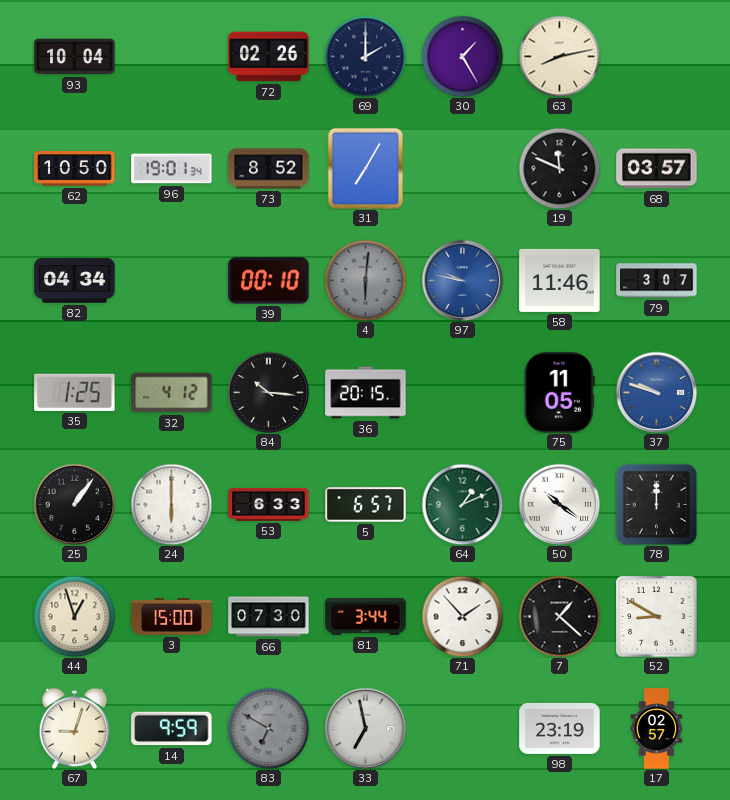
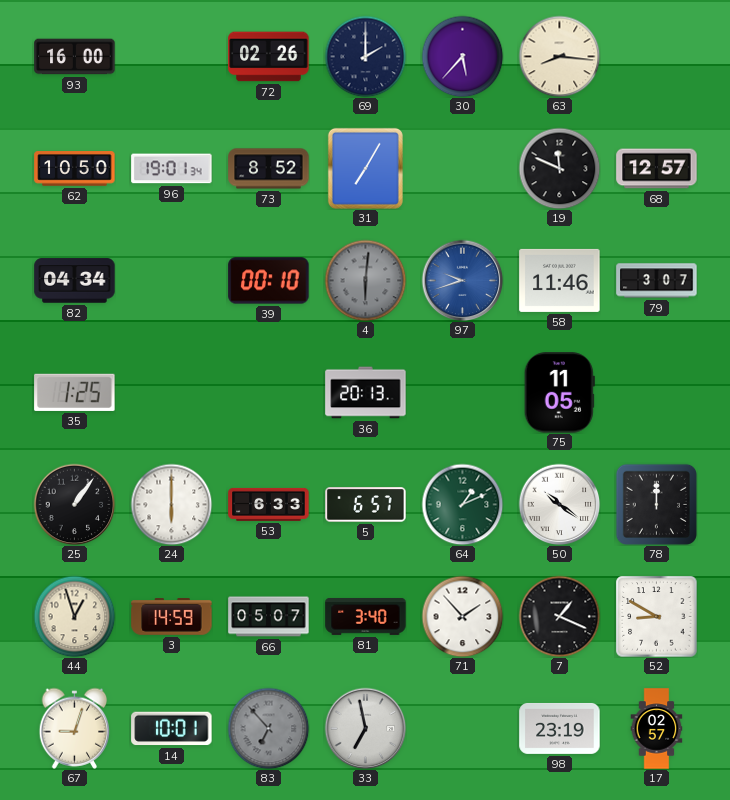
93: 10:04 -> 16:00
30: 1:25 -> 5:37
63: 8:13 -> 8:16
68: 03:57 -> 12:57
97: 9:47 -> 9:42
32: 4:12 -> none
84: 10:16 -> none
36: 20:15 -> 20:13
37: 9:48 -> none
3: 15:00 -> 14:59
66: 07:30 -> 05:07
81: 3:44 -> 3:40
7: 1:22 -> 1:19
14: 9:59 -> 10:01
83: 6:50 -> 6:53
